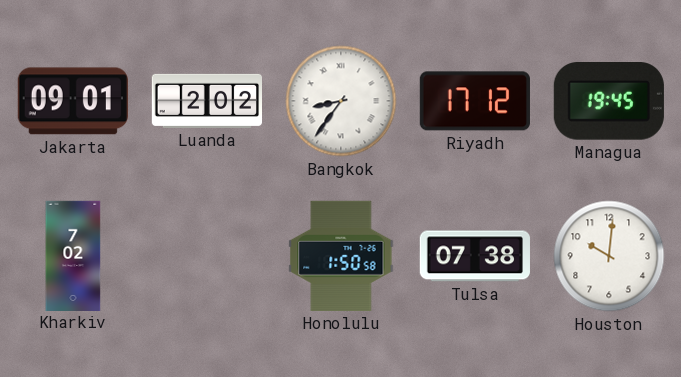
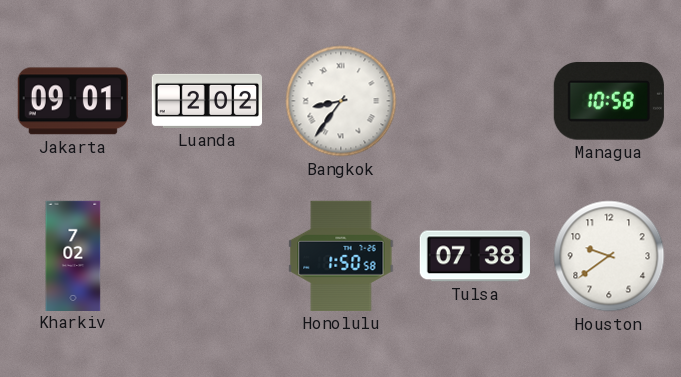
Riyadh: 17:12 -> none
Managua: 19:45 -> 10:58
Houston: 10:01 -> 9:39
